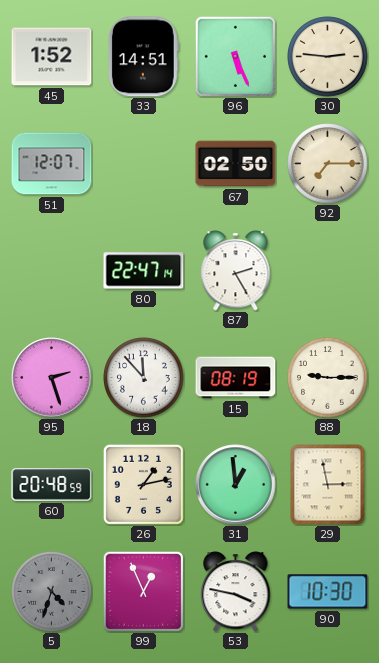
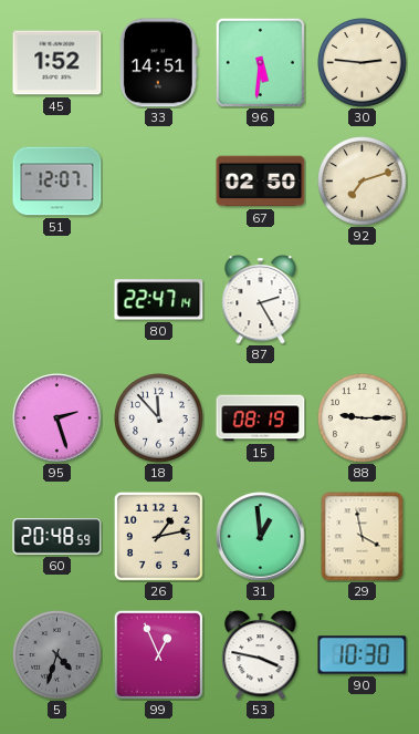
96: 5:26 -> 5:31
92: 7:15 -> 7:12
29: 2:58 -> 3:58
